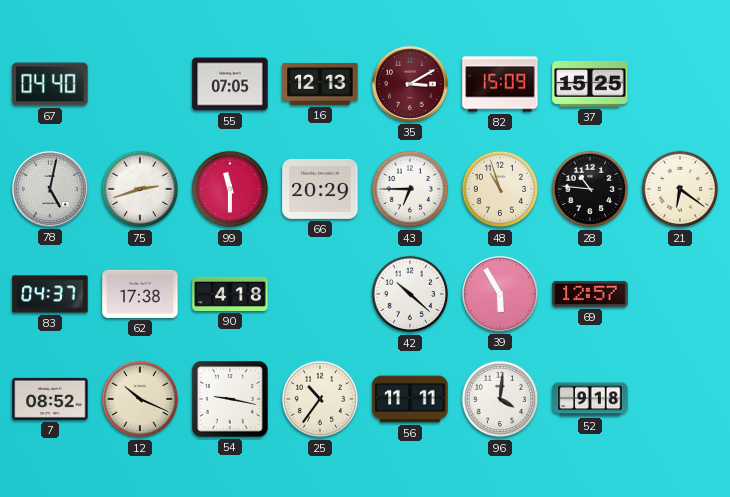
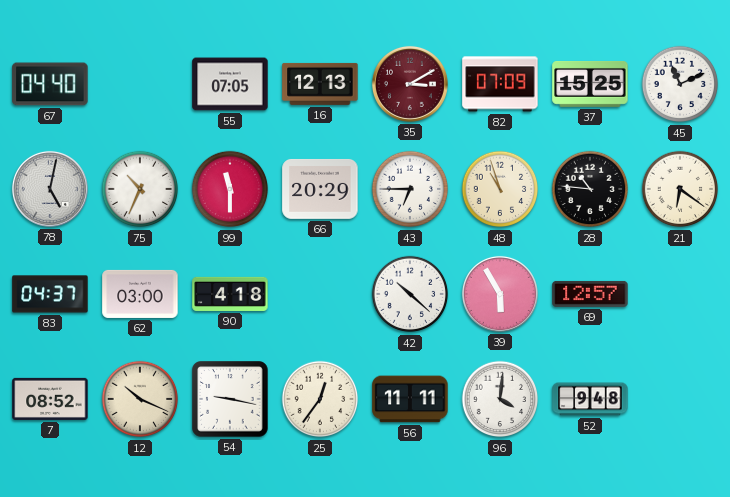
82: 15:09 -> 07:09
45: none -> 11:11
75: 2:42 -> 10:34
62: 17:38 -> 03:00
25: 10:36 -> 12:36
52: 9:18 -> 9:48
